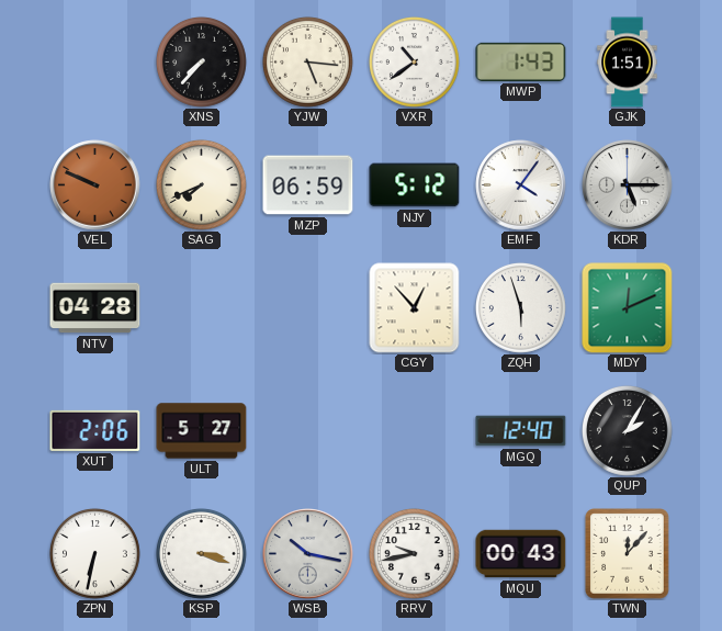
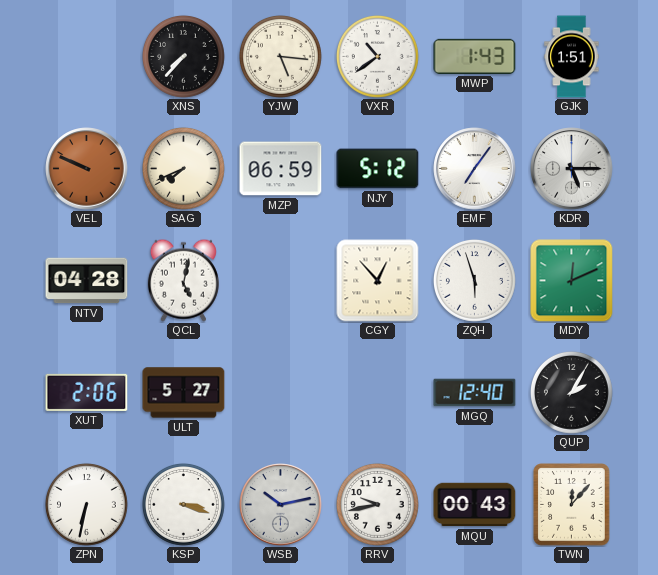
EMF: 4:06 -> 7:06
QCL: none -> 5:02
WSB: 10:17 -> 10:13
